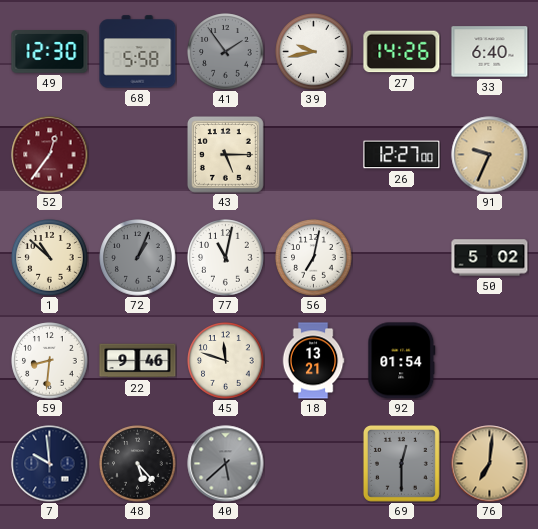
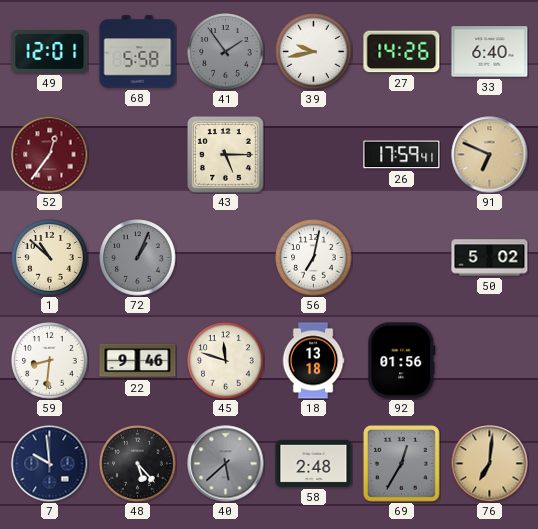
49: 12:30 -> 12:01
26: 12:27 -> 17:59
91: 9:34 -> 6:49
77: 11:02 -> none
18: 13:21 -> 13:18
92: 01:54 -> 01:56
58: none -> 2:48
69: 12:30 -> 12:35
